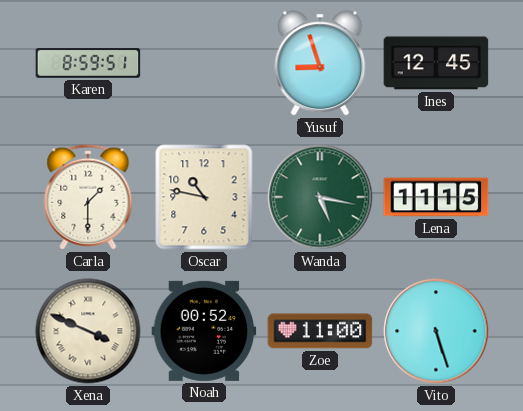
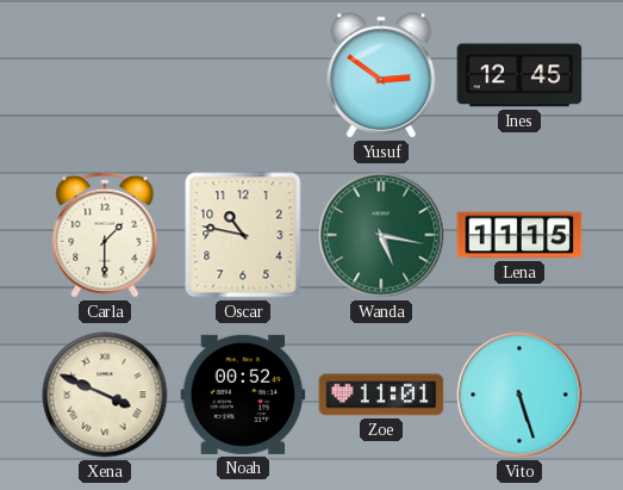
Karen: 8:59 -> none
Yusuf: 8:57 -> 2:51
Zoe: 11:00 -> 11:01
